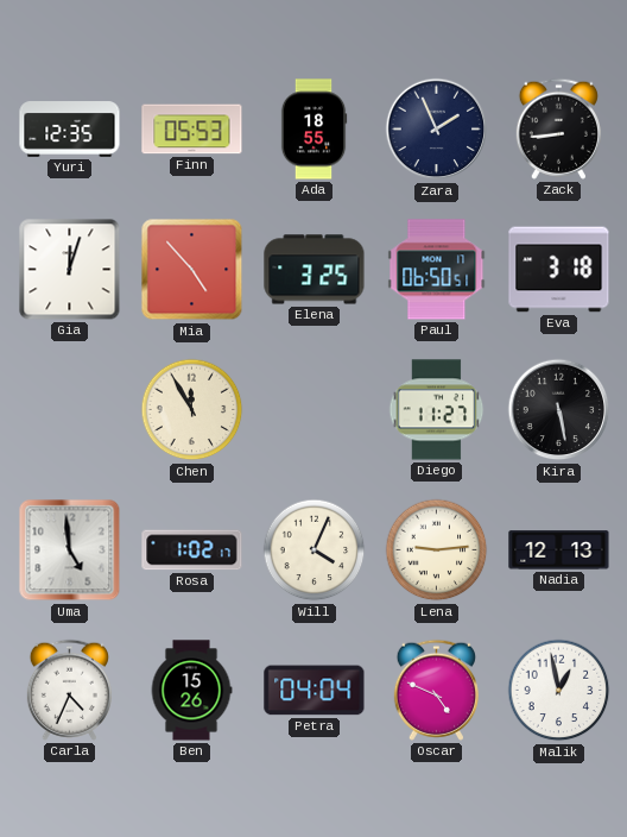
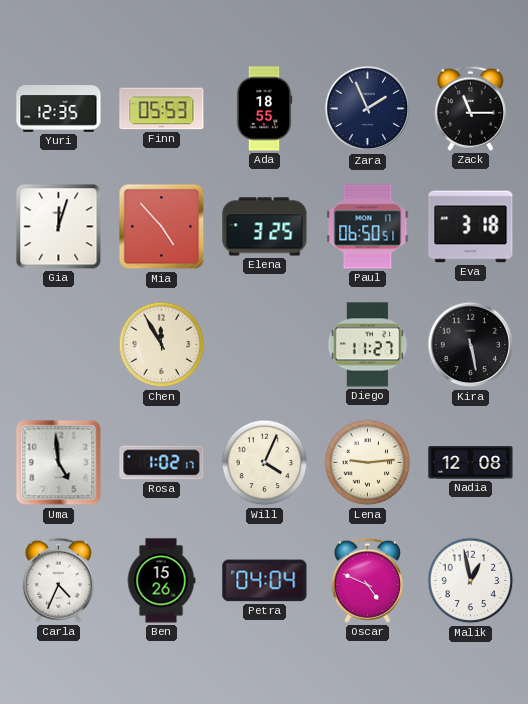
Zack: 8:44 -> 11:15
Nadia: 12:13 -> 12:08
